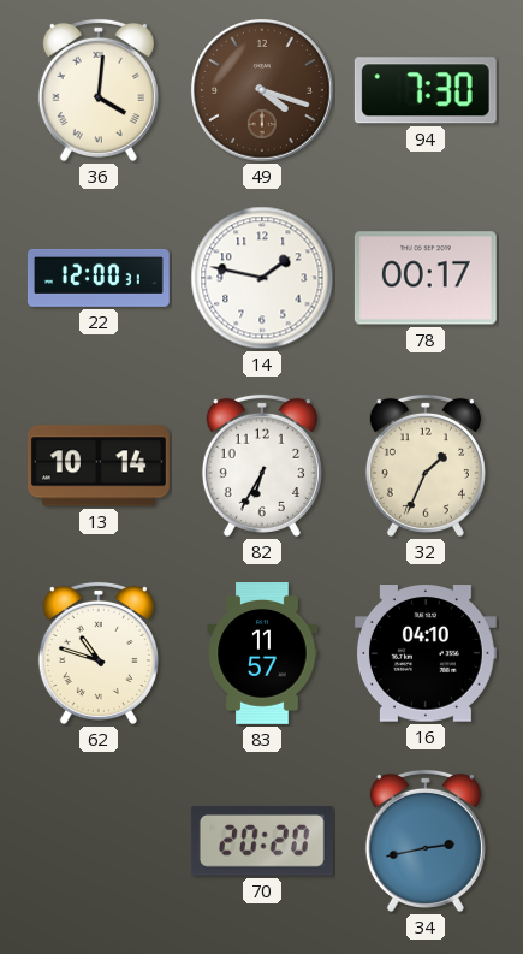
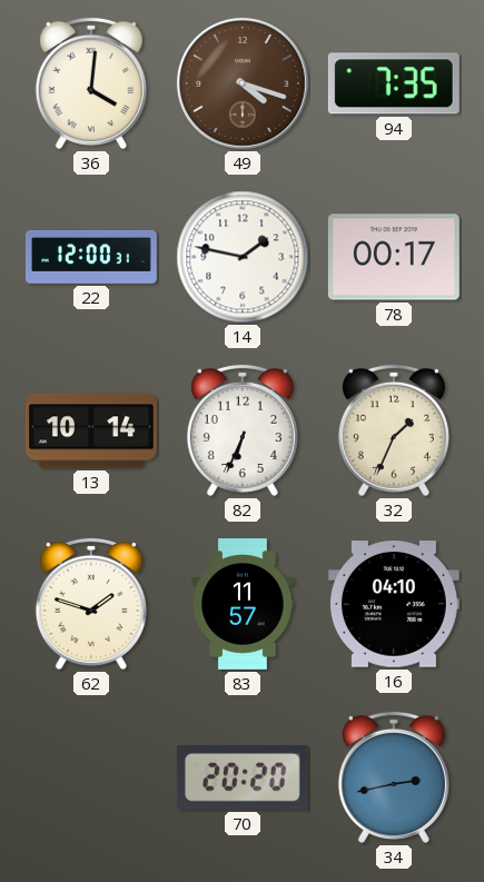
94: 7:30 -> 7:35
82: 6:35 -> 6:34
62: 10:48 -> 1:48
